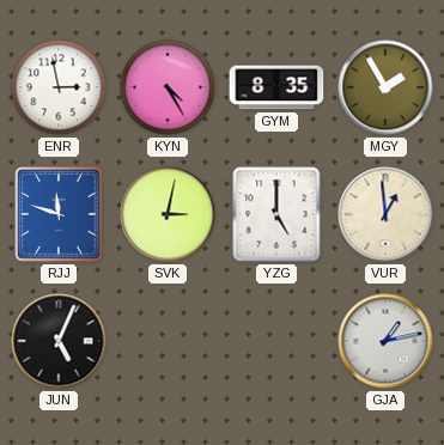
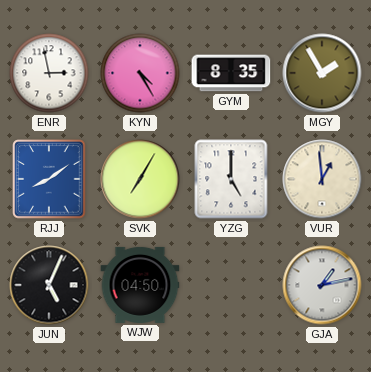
RJJ: 11:48 -> 8:09
SVK: 3:02 -> 7:05
WJW: none -> 04:50
